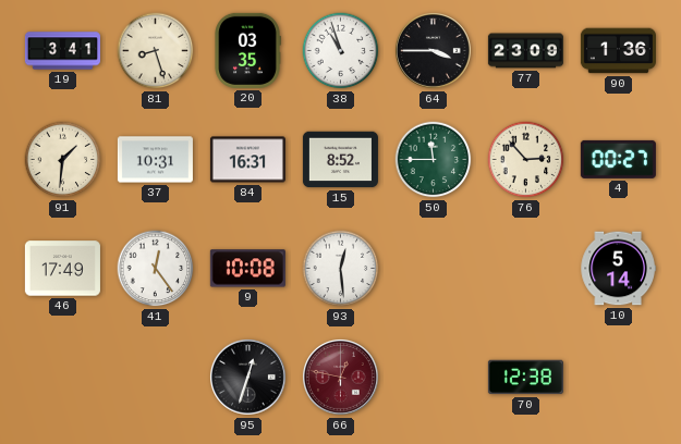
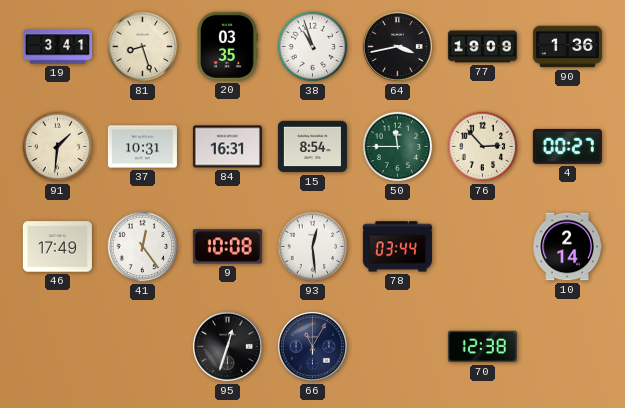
64: 3:45 -> 3:43
77: 23:09 -> 19:09
15: 8:52 -> 8:54
78: none -> 03:44
10: 5:14 -> 2:14
66: 12:47 -> 11:05
66 dial: burgundy -> navy
